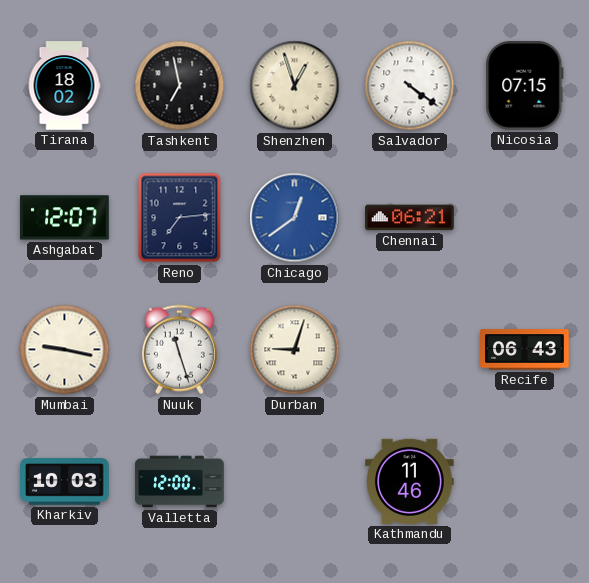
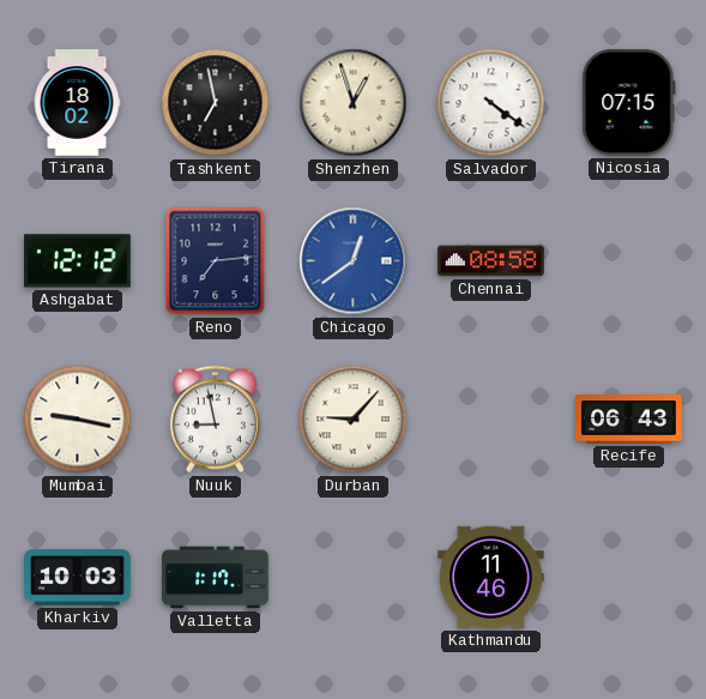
Ashgabat: 12:07 -> 12:12
Chennai: 06:21 -> 08:58
Nuuk: 11:27 -> 8:58
Durban: 9:03 -> 9:07
Valletta: 12:00 -> 1:17
